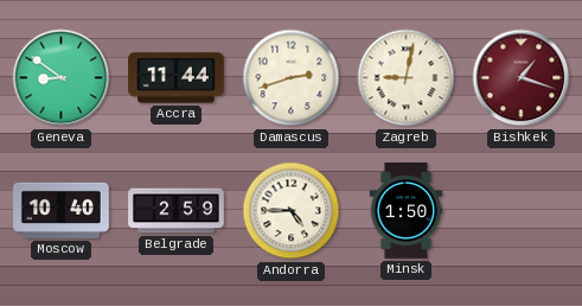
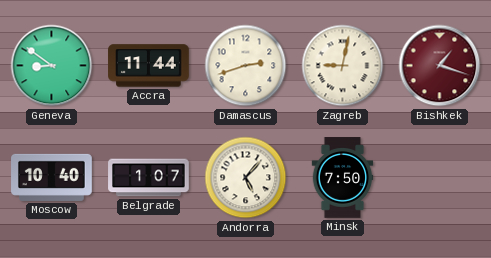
Belgrade: 2:59 -> 1:07
Andorra: 4:45 -> 5:07
Minsk: 1:50 -> 7:50
